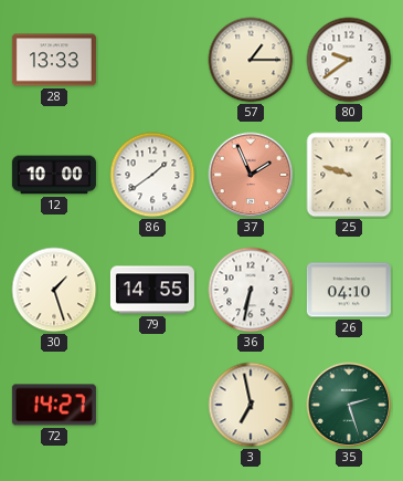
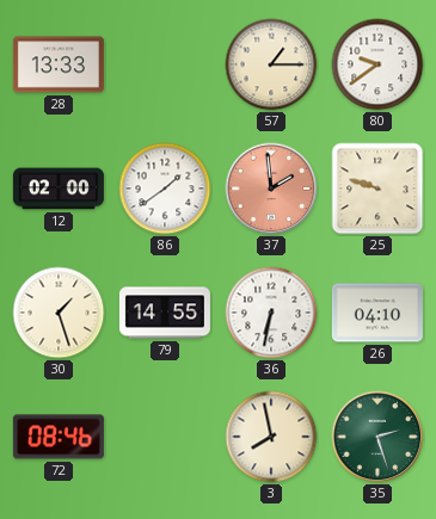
12: 10:00 -> 02:00
37: 1:56 -> 1:59
72: 14:27 -> 08:46
3: 6:58 -> 7:58
